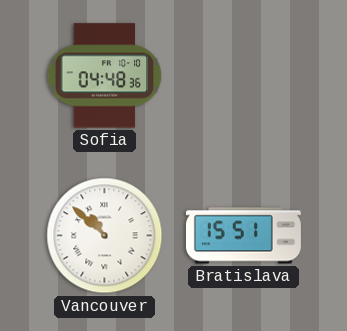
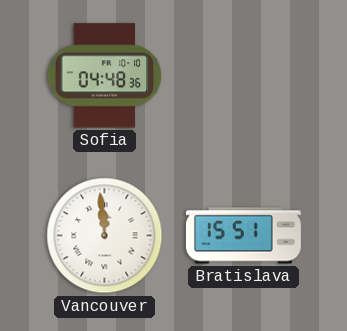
Vancouver: 10:52 -> 11:59
